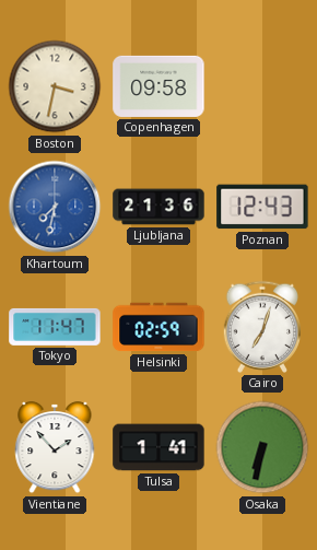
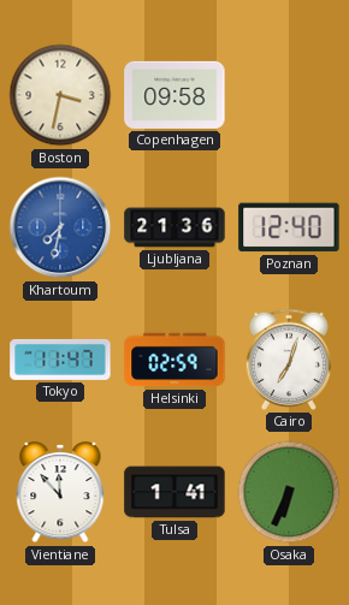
Poznan: 12:43 -> 12:40
Vientiane: 1:53 -> 11:53
Osaka: 6:32 -> 6:34
